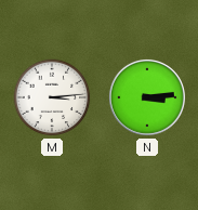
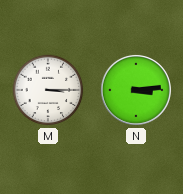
M: 3:14 -> 3:15
